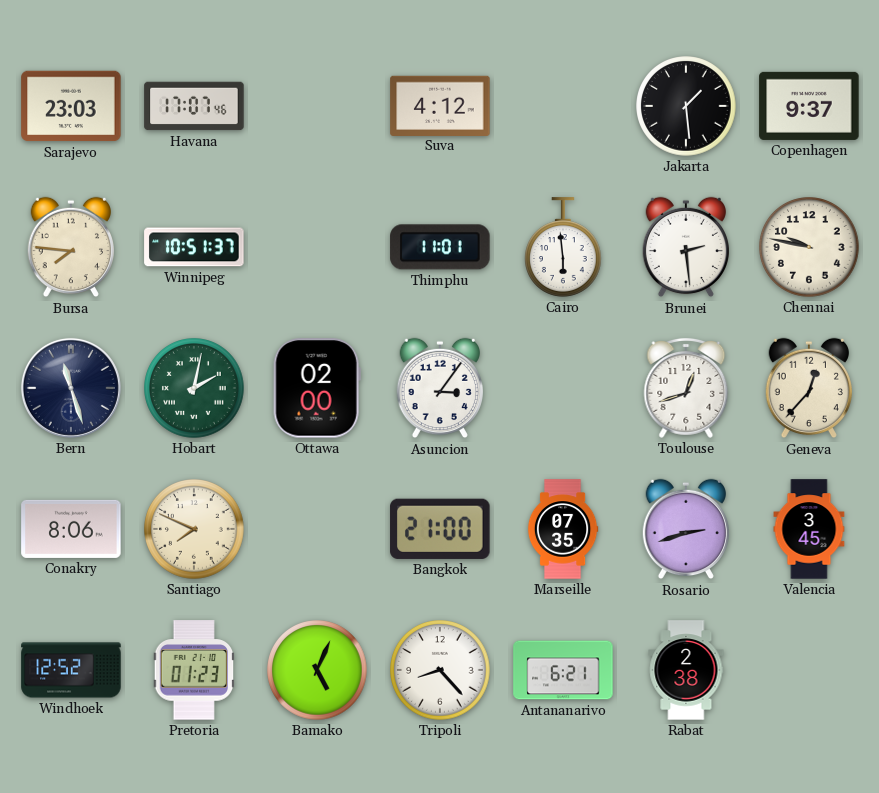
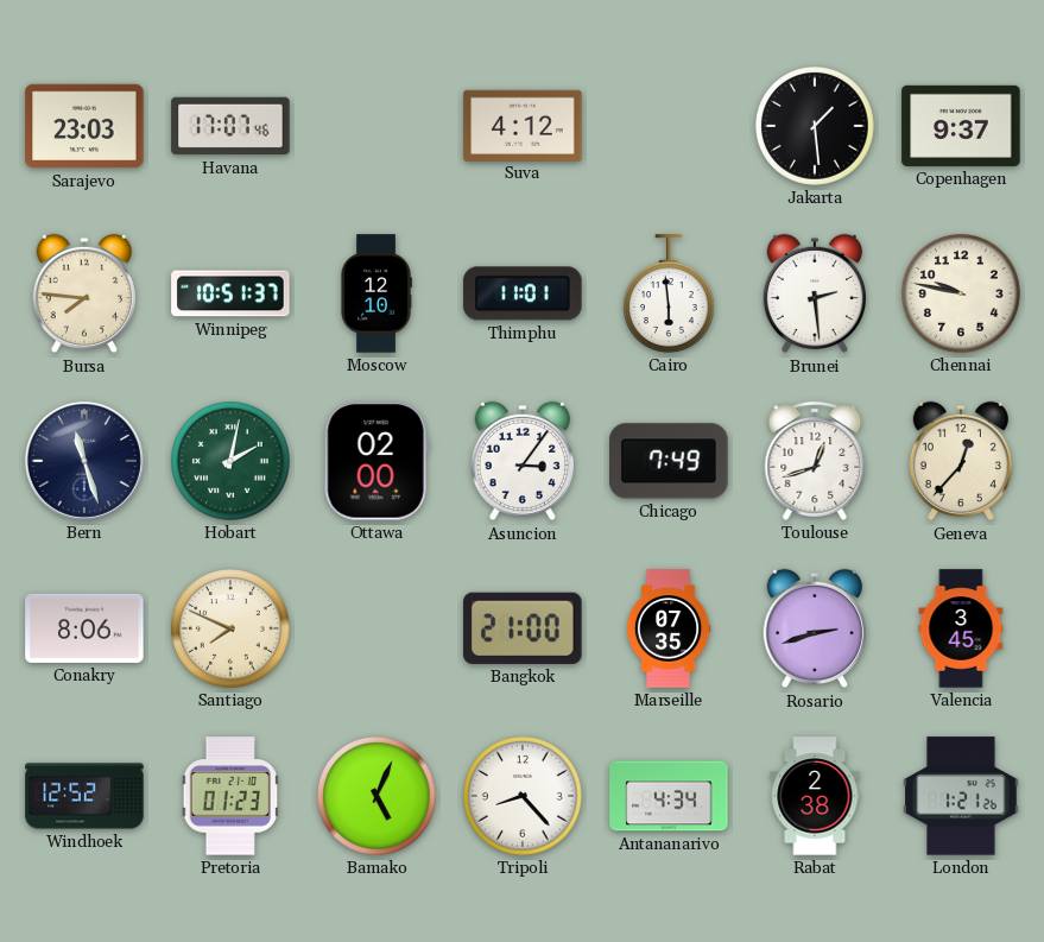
Moscow: none -> 12:10
Chicago: none -> 7:49
Antananarivo: 6:21 -> 4:34
London: none -> 1:21
